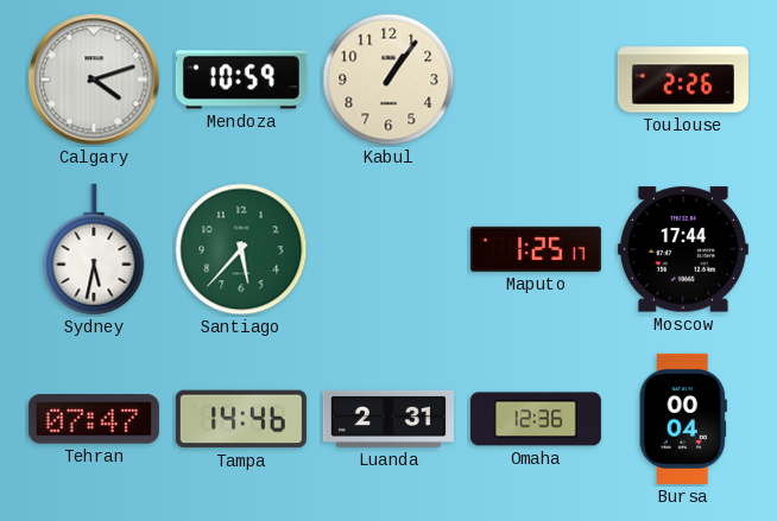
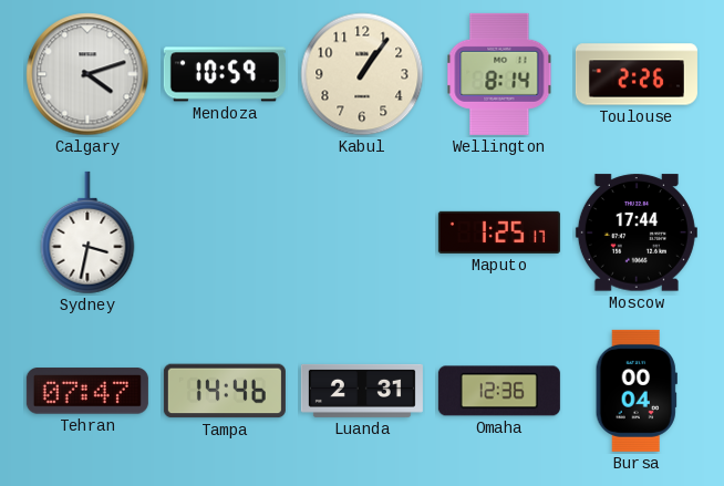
Wellington: none -> 8:14
Sydney: 5:32 -> 3:32
Santiago: 5:37 -> none
